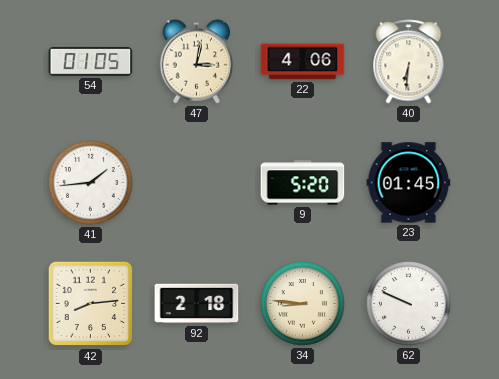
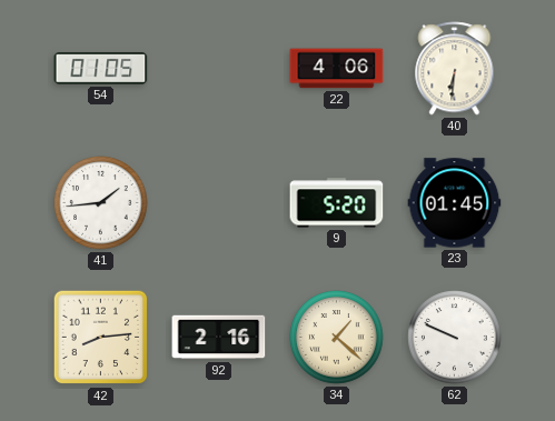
47: 3:02 -> none
92: 2:18 -> 2:16
34: 8:46 -> 1:22
